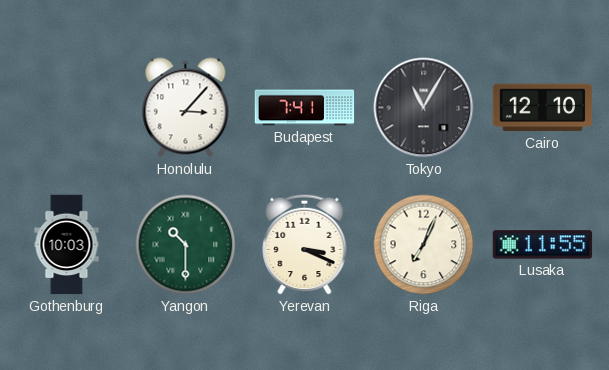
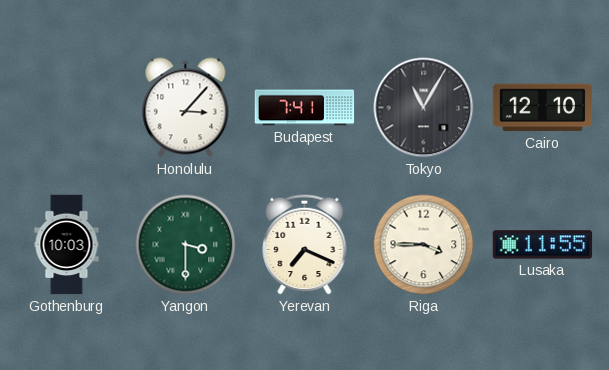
Yangon: 10:30 -> 3:30
Yerevan: 3:19 -> 7:19
Riga: 7:04 -> 3:45
